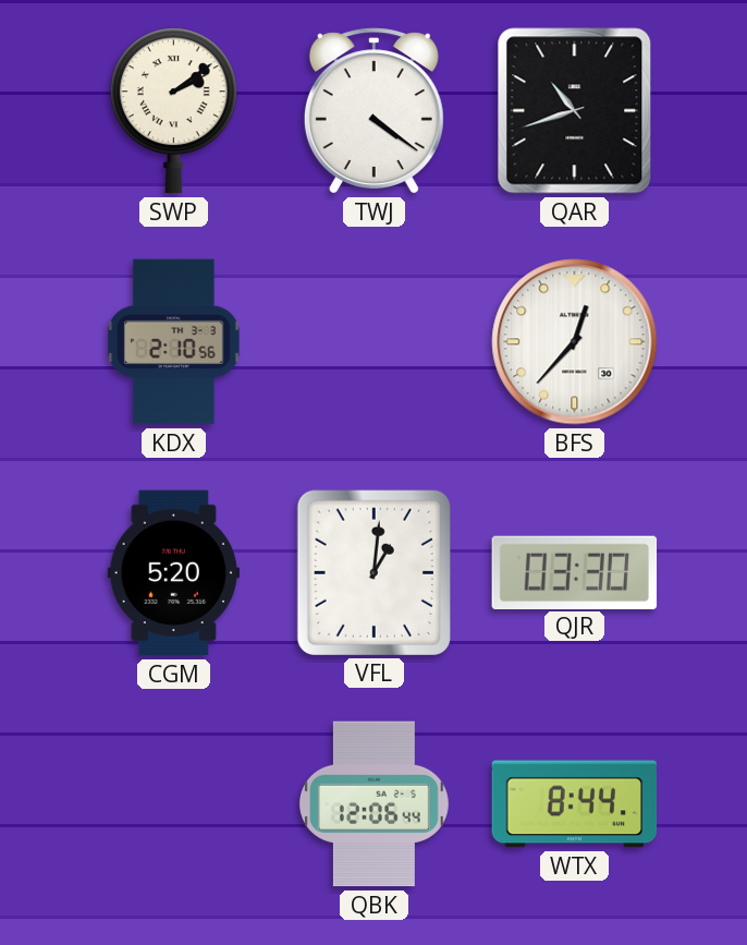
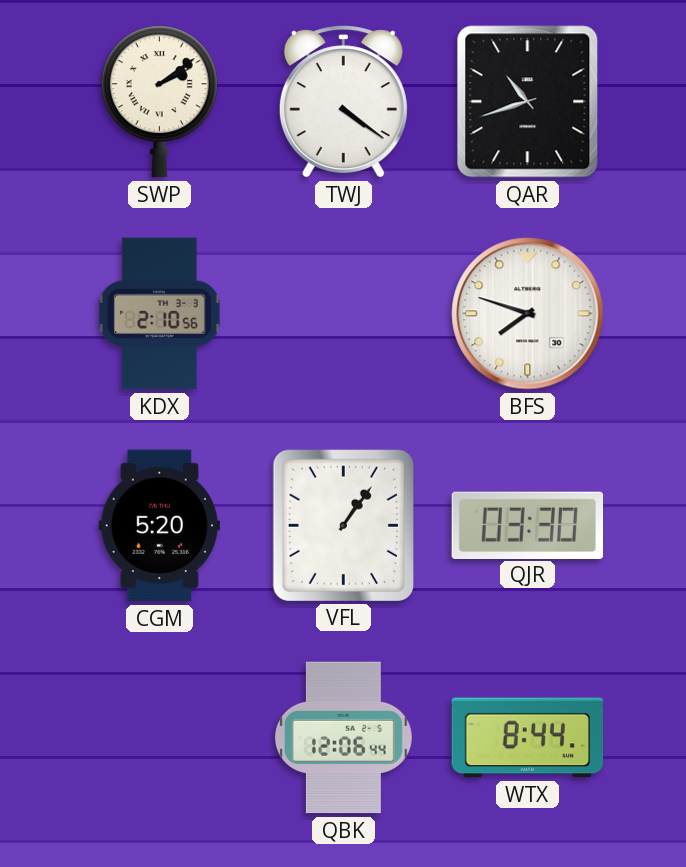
BFS: 12:37 -> 7:48
VFL: 1:01 -> 1:06
